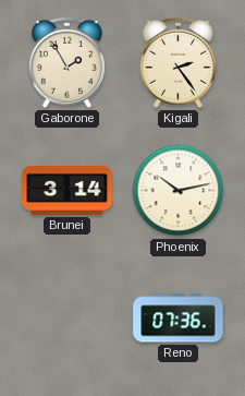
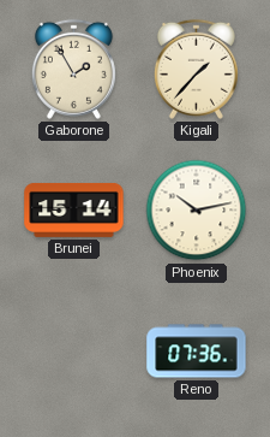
Kigali: 2:24 -> 1:37
Brunei: 3:14 -> 15:14
